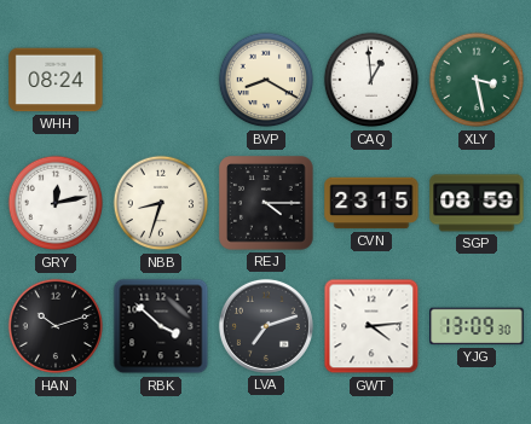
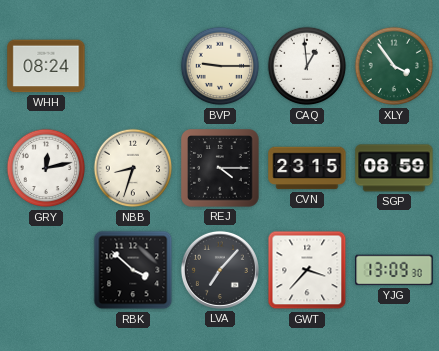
BVP: 8:20 -> 9:15
XLY: 3:28 -> 3:54
HAN: 10:12 -> none
LVA: 7:12 -> 7:07
GWT: 4:14 -> 3:37
